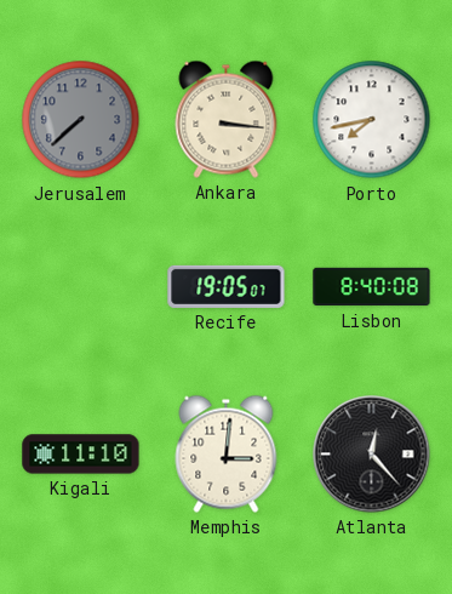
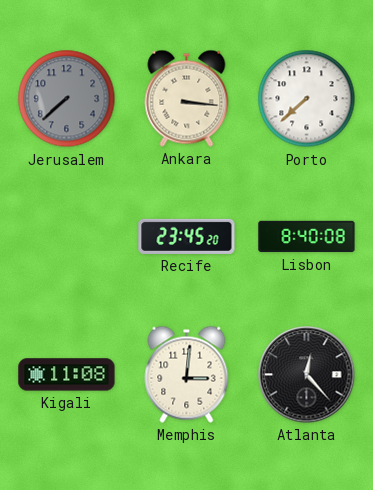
Porto: 7:43 -> 7:38
Recife: 19:05 -> 23:45
Kigali: 11:10 -> 11:08
